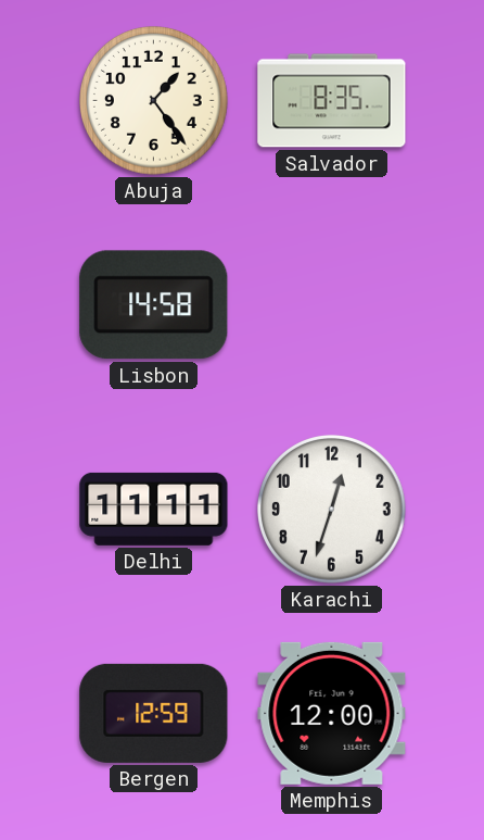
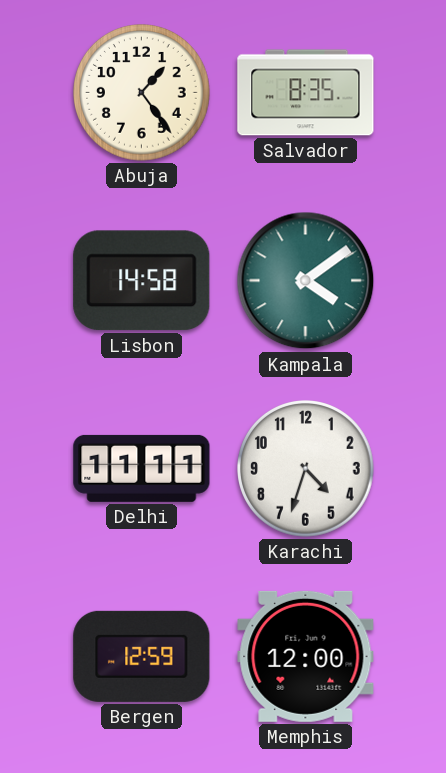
Kampala: none -> 4:09
Karachi: 12:33 -> 4:33
